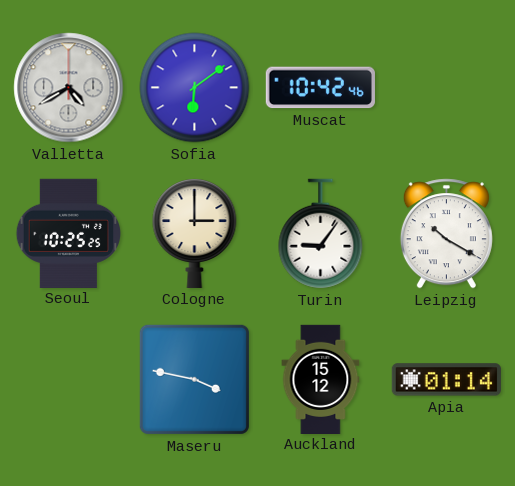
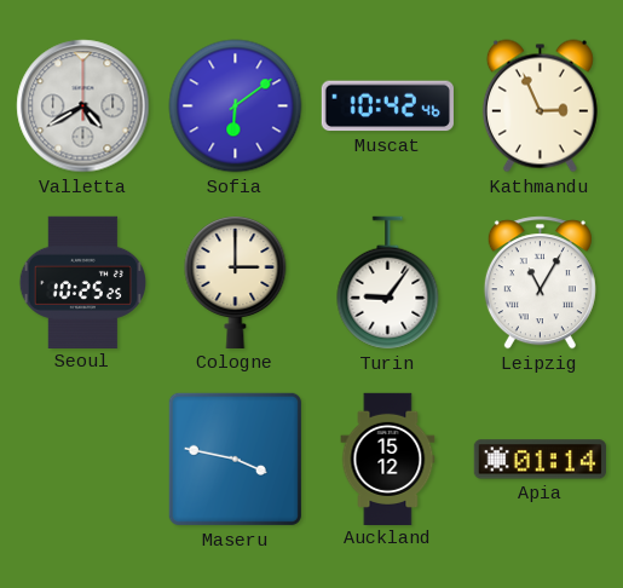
Kathmandu: none -> 2:56
Leipzig: 10:20 -> 11:05
